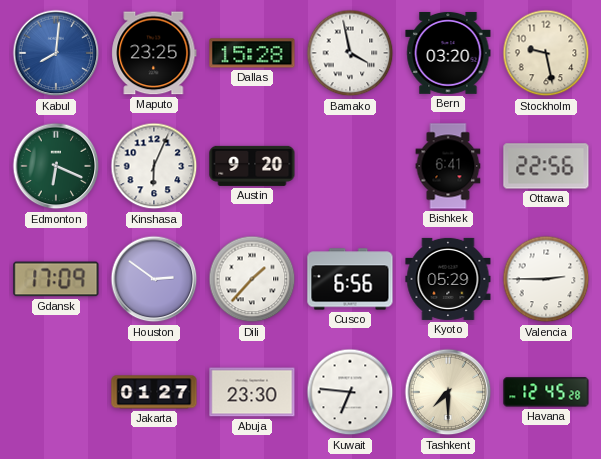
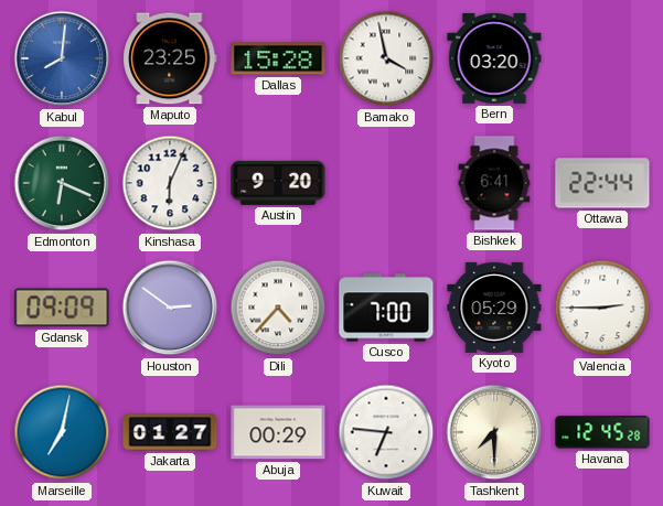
Stockholm: 9:28 -> none
Ottawa: 22:56 -> 22:44
Gdansk: 17:09 -> 09:09
Dili: 1:37 -> 4:37
Cusco: 6:56 -> 7:00
Marseille: none -> 7:02
Abuja: 23:30 -> 00:29
